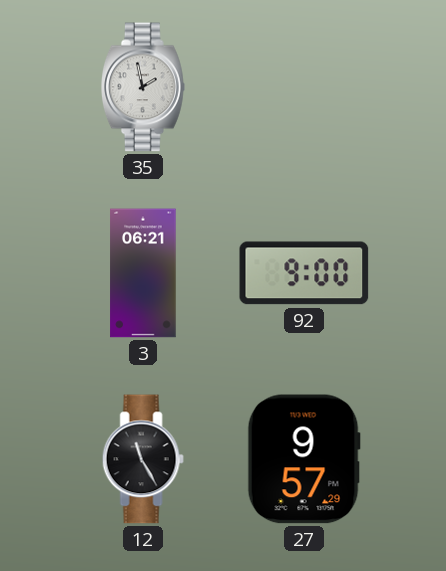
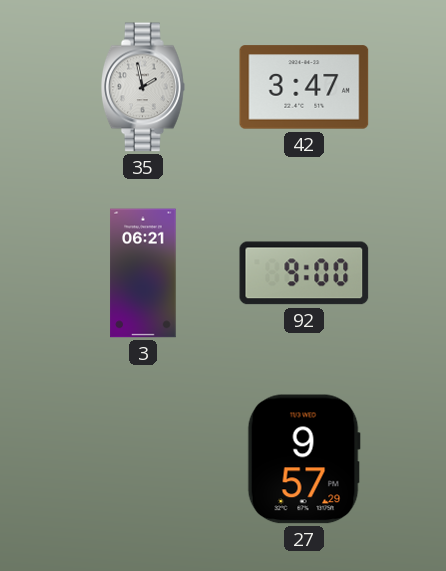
42: none -> 3:47
12: 11:25 -> none
